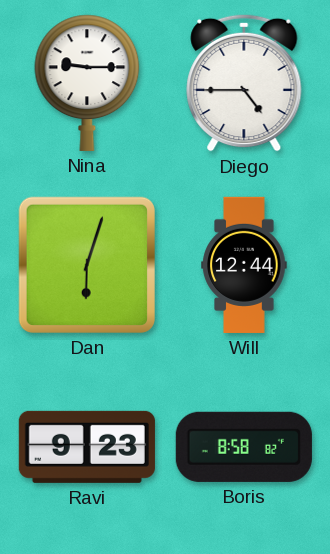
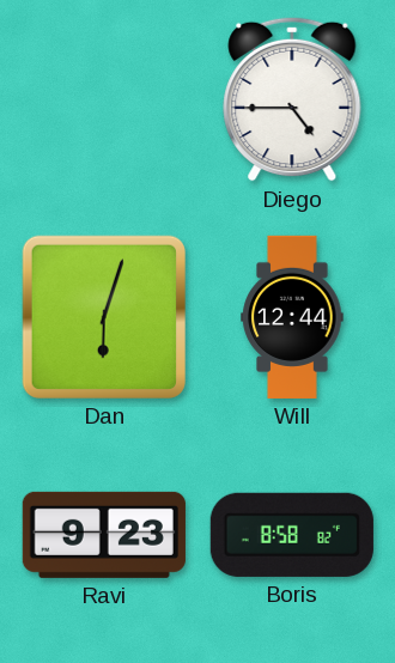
Nina: 9:15 -> none
